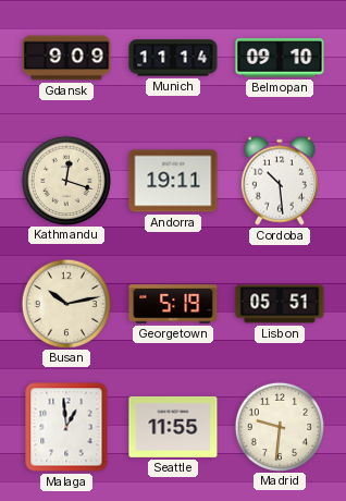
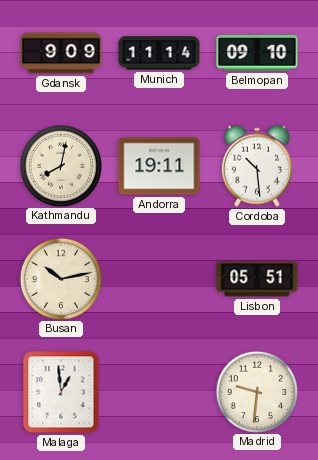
Kathmandu: 12:18 -> 8:02
Georgetown: 5:19 -> none
Seattle: 11:55 -> none
